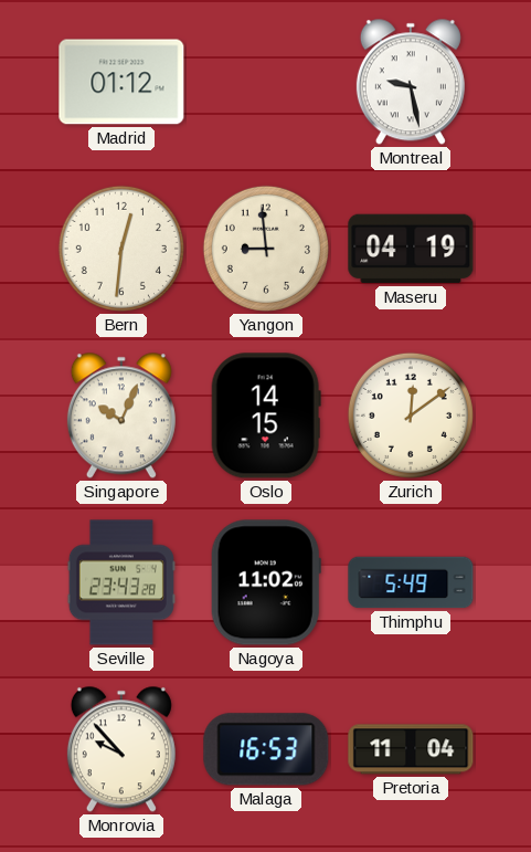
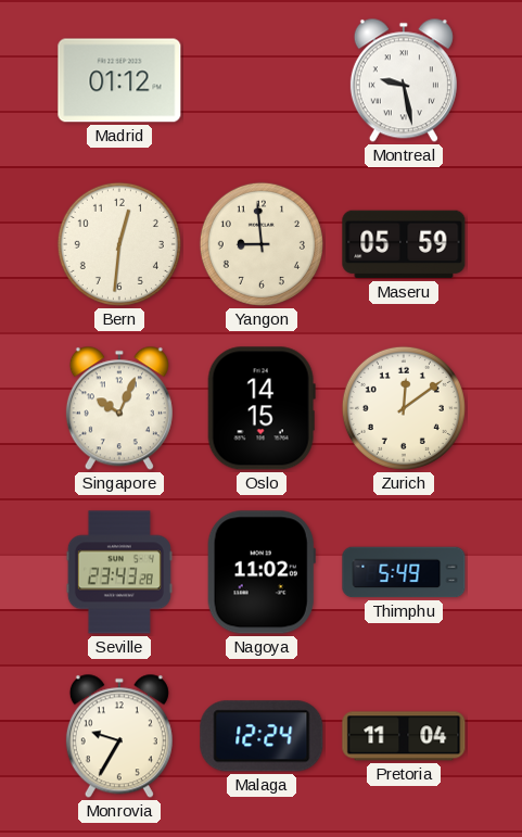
Maseru: 04:19 -> 05:59
Monrovia: 9:53 -> 9:35
Malaga: 16:53 -> 12:24
